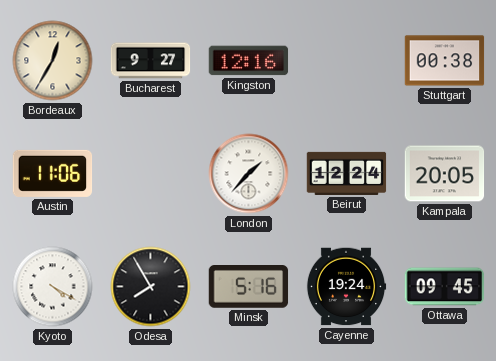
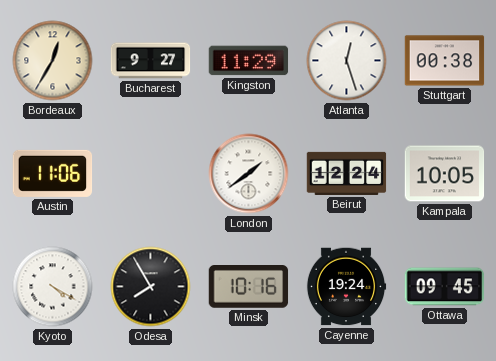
Kingston: 12:16 -> 11:29
Atlanta: none -> 12:27
London: 1:37 -> 1:39
Kampala: 20:05 -> 10:05
Minsk: 5:16 -> 10:16
